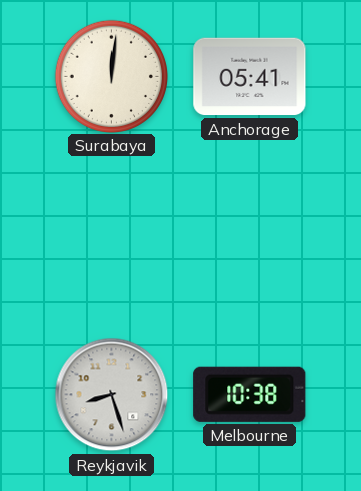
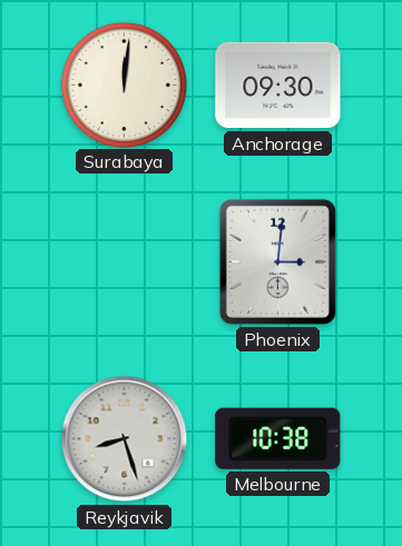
Anchorage: 05:41 -> 09:30
Phoenix: none -> 3:01
